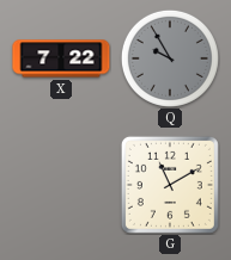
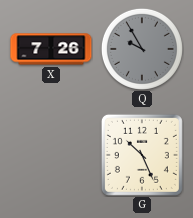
X: 7:22 -> 7:26
G: 11:10 -> 10:26
